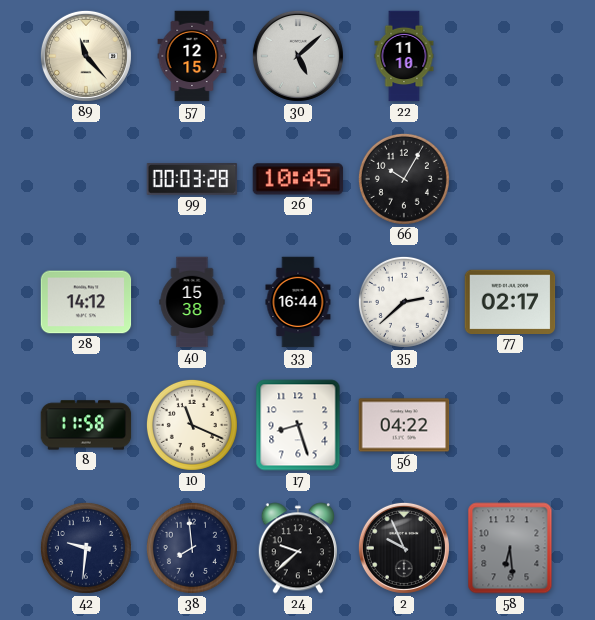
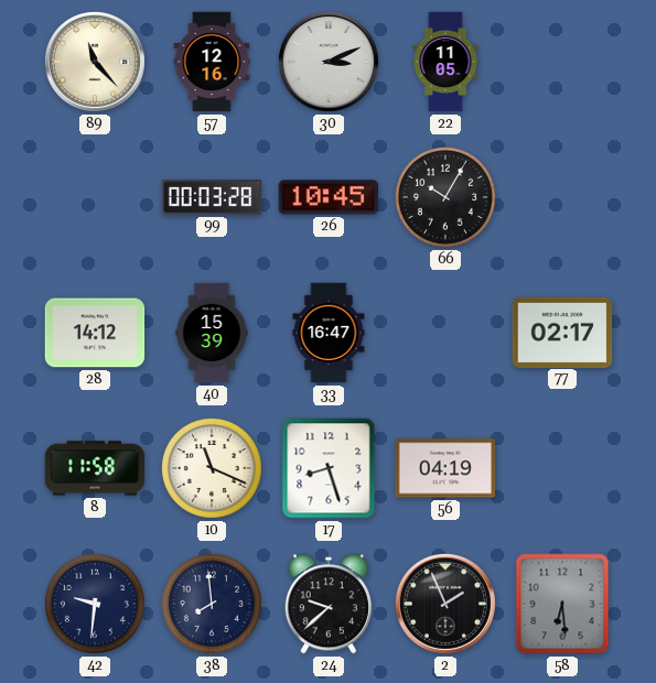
57: 12:15 -> 12:16
30: 5:08 -> 3:11
22: 11:10 -> 11:05
40: 15:38 -> 15:39
33: 16:44 -> 16:47
35: 2:38 -> none
56: 04:22 -> 04:19
2: 9:56 -> 1:56
